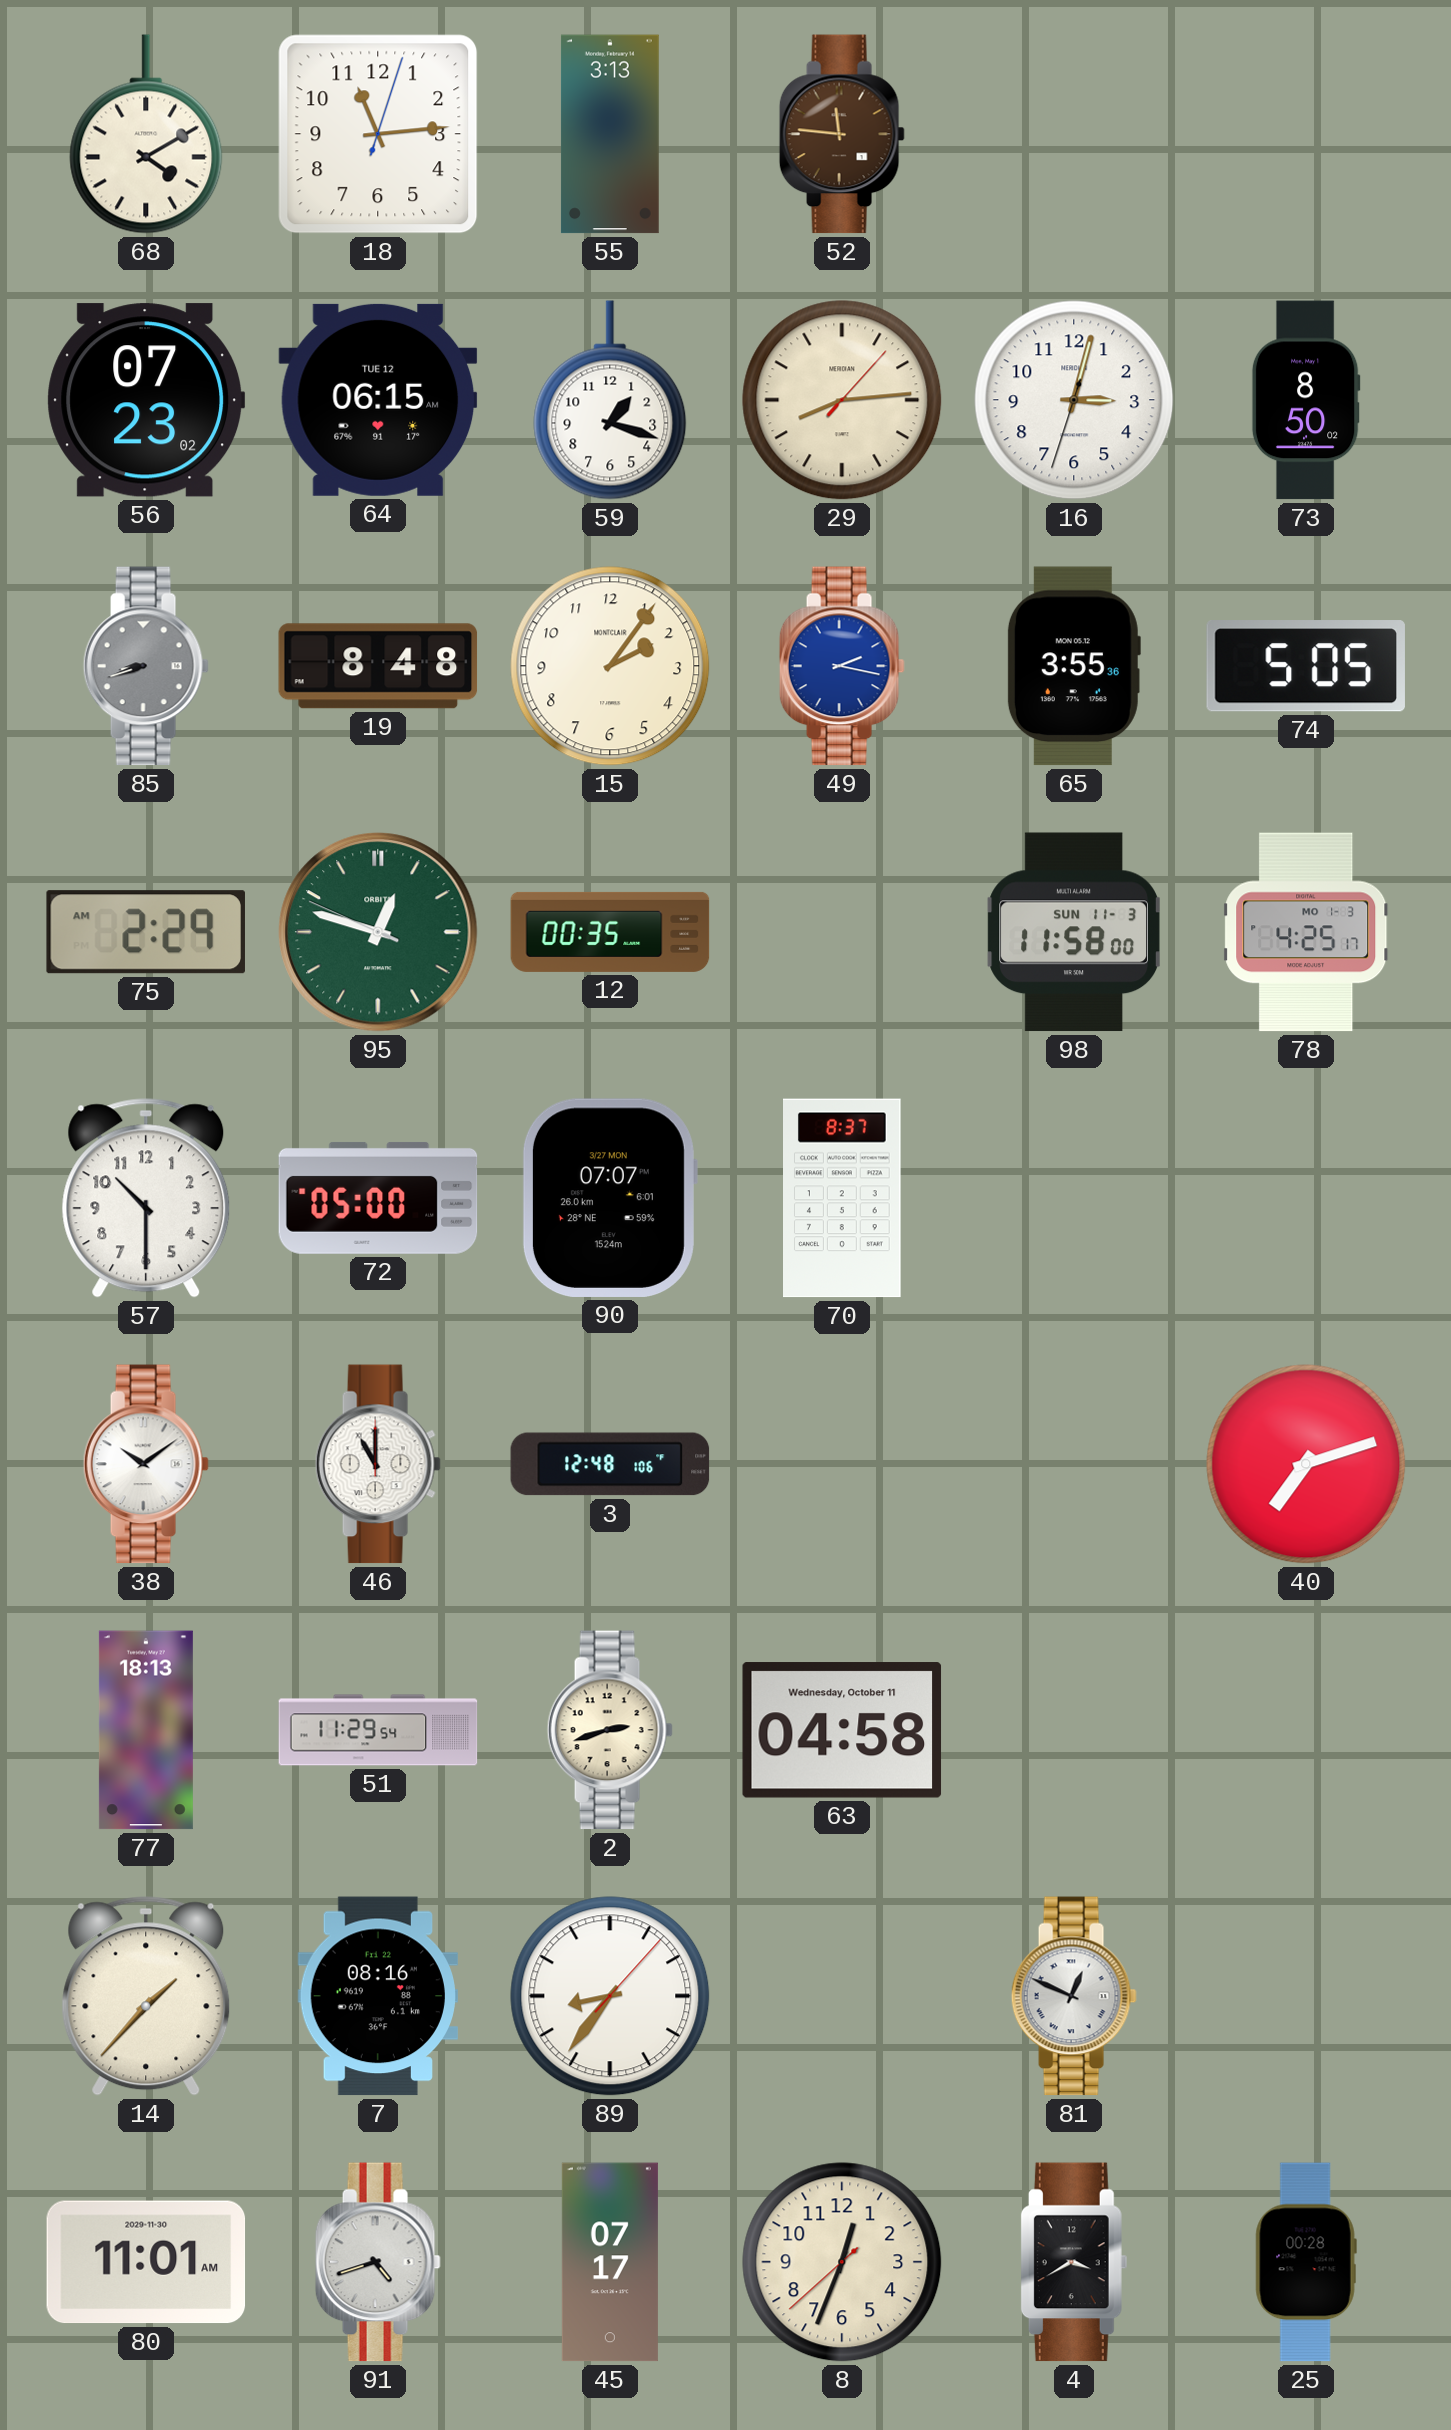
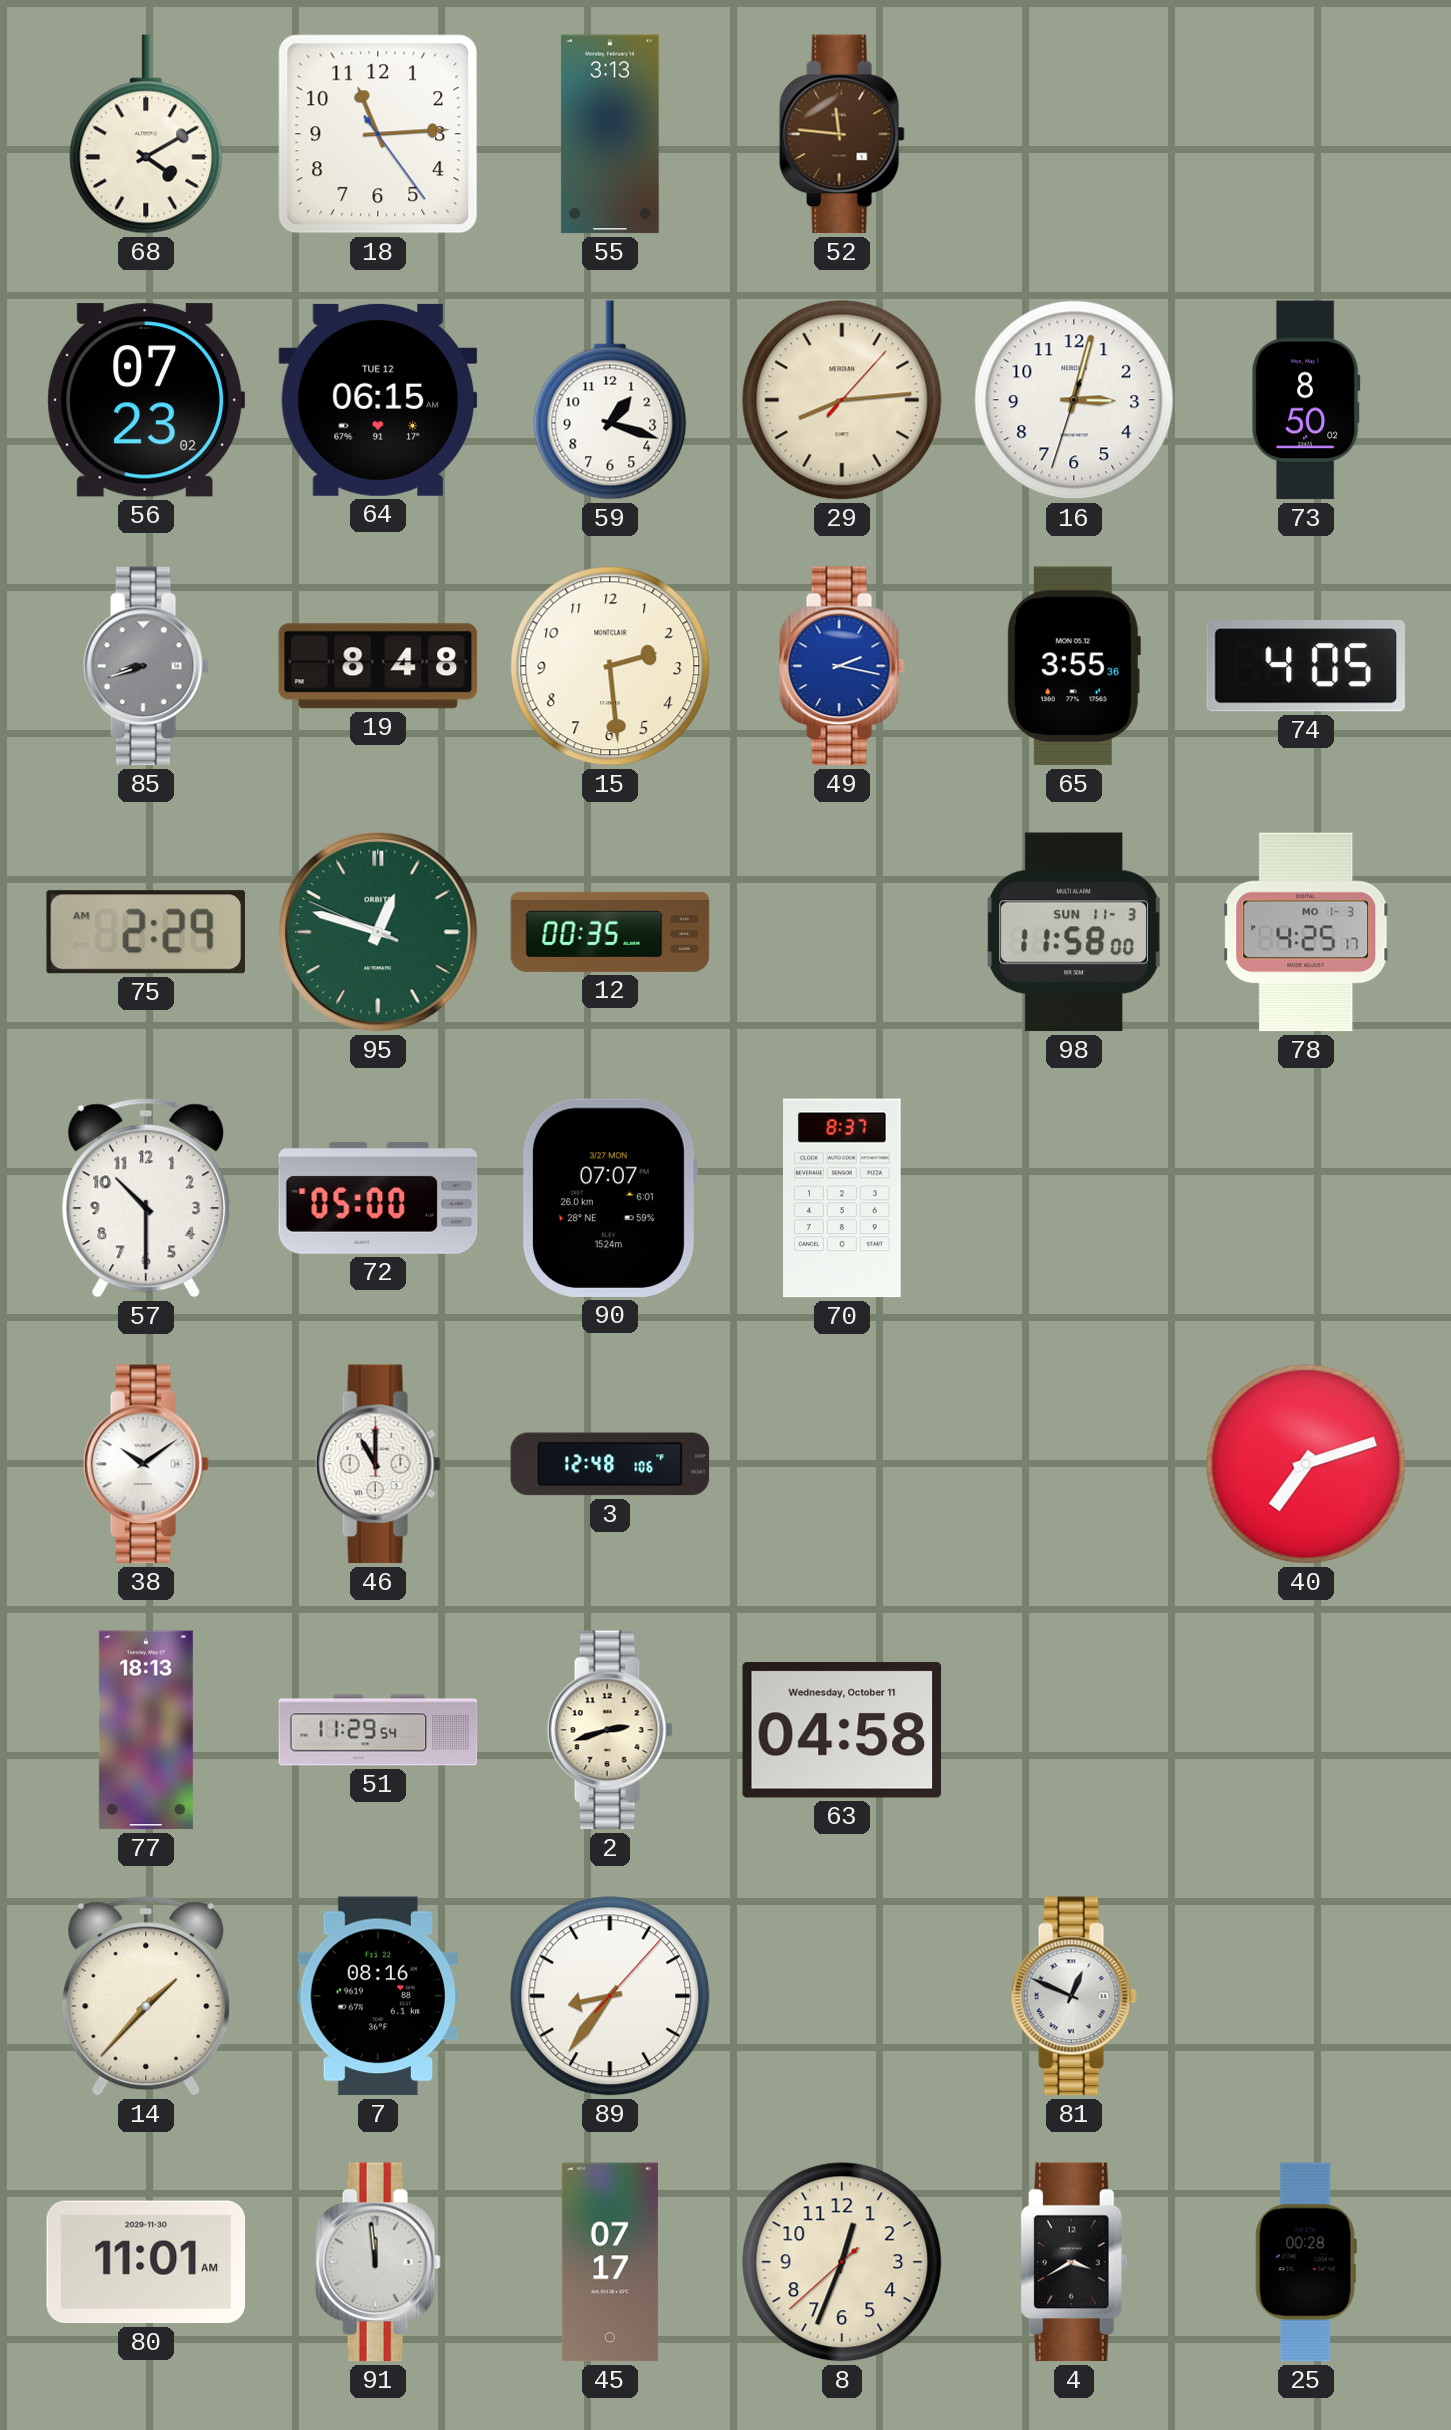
18: 11:14:03 -> 11:14:24
15: 2:06 -> 2:29
74: 5:05 -> 4:05
91: 4:42 -> 11:59
